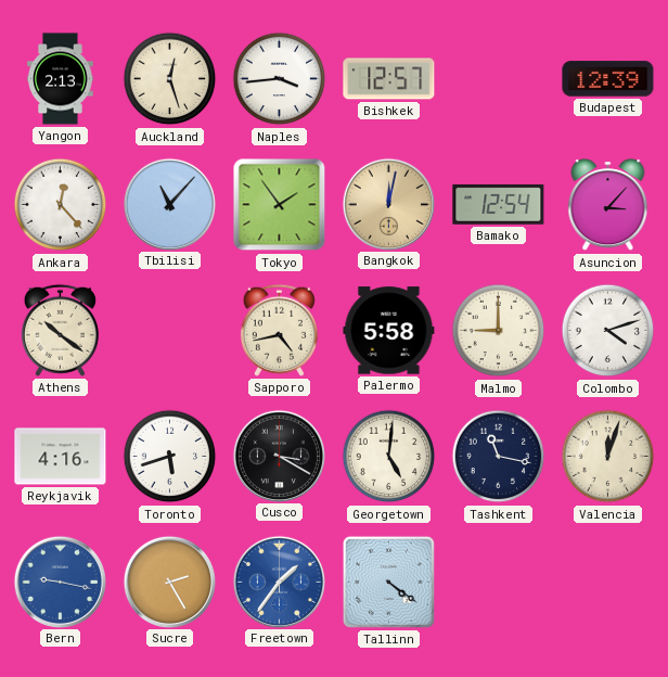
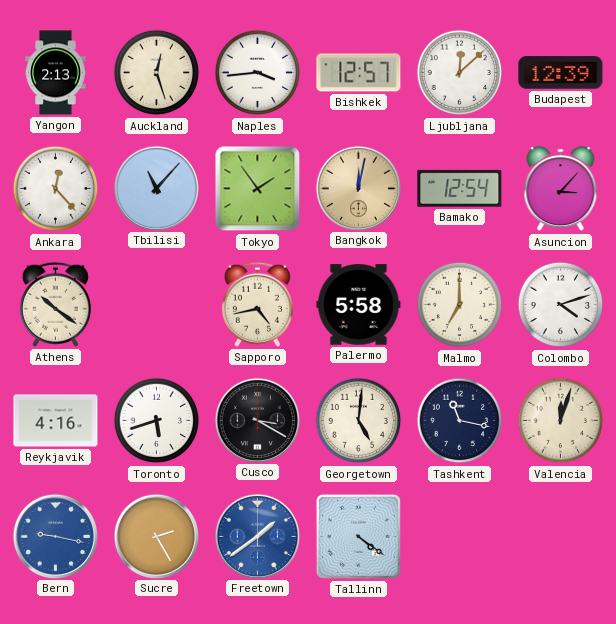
Ljubljana: none -> 12:08
Malmo: 9:00 -> 7:00
Freetown: 1:36 -> 1:39
